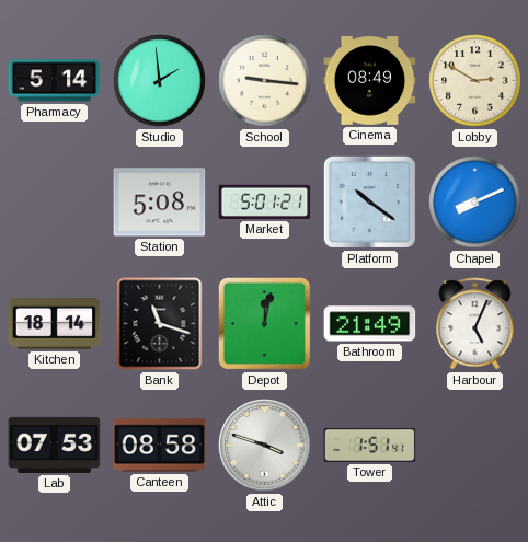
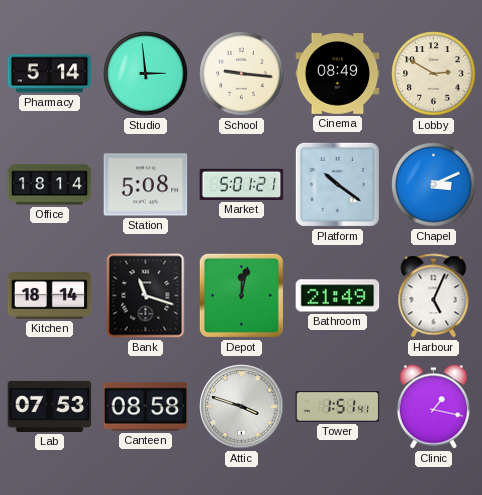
Studio: 1:59 -> 2:59
Office: none -> 18:14
Chapel: 8:11 -> 3:11
Clinic: none -> 1:17
